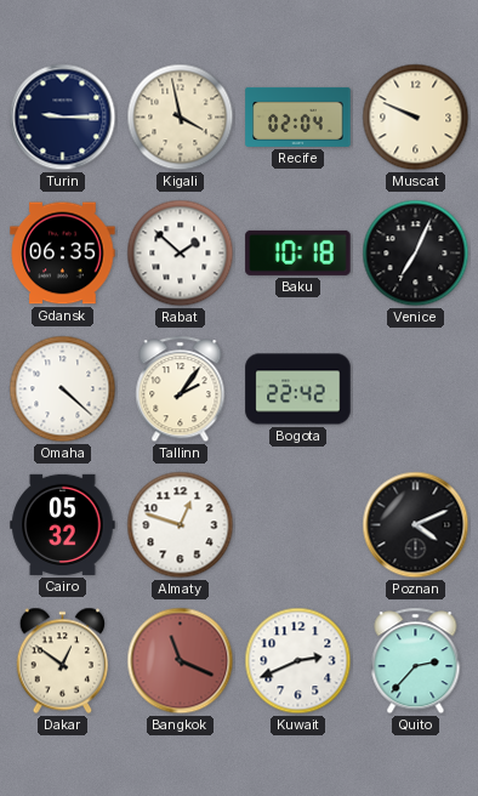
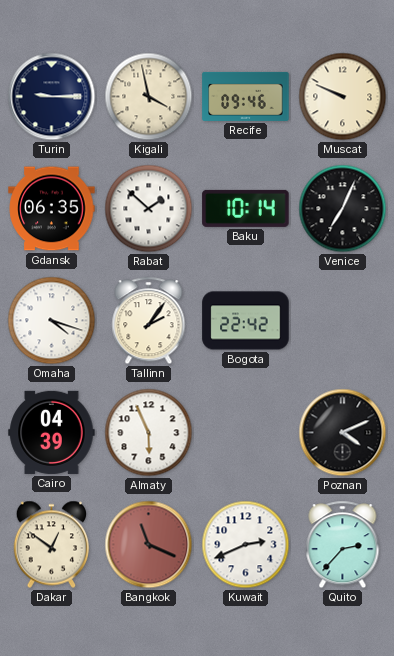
Recife: 02:04 -> 09:46
Baku: 10:18 -> 10:14
Omaha: 4:22 -> 4:18
Cairo: 05:32 -> 04:39
Almaty: 12:48 -> 5:56
